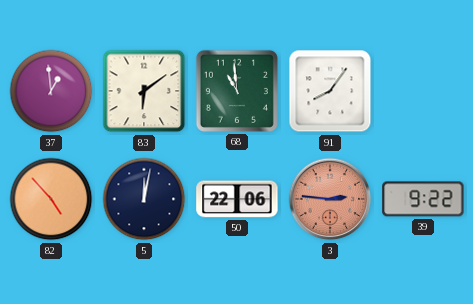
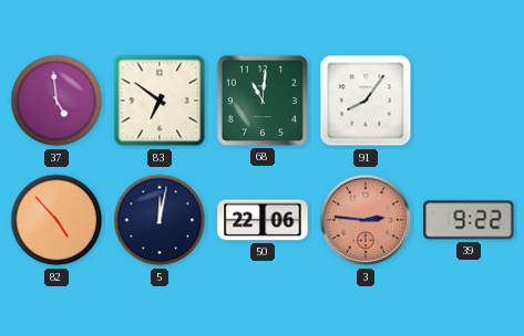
37: 12:59 -> 4:59
83: 6:09 -> 6:51
68: 10:59 -> 11:01
